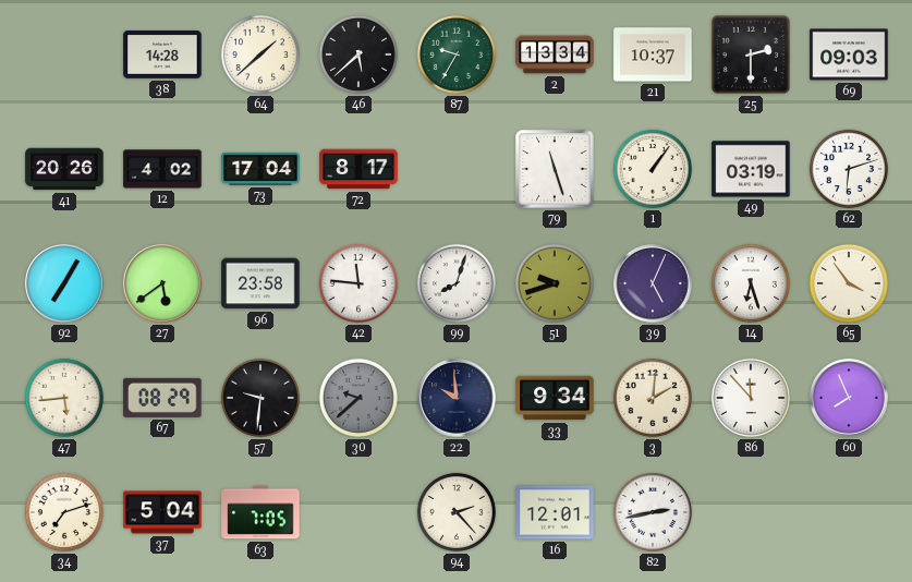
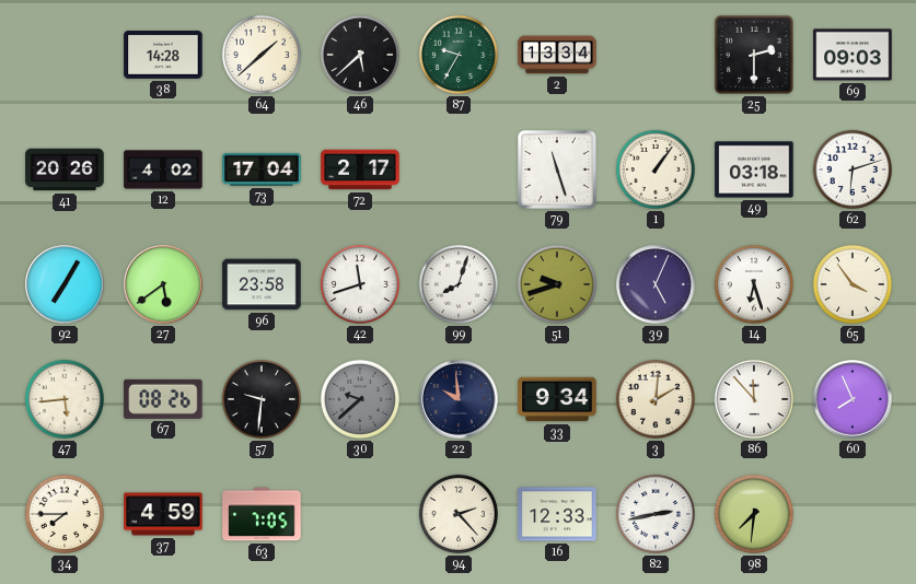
21: 10:37 -> none
72: 8:17 -> 2:17
49: 03:19 -> 03:18
42: 11:46 -> 11:42
67: 08:29 -> 08:26
34: 7:12 -> 7:45
37: 5:04 -> 4:59
16: 12:01 -> 12:33
98: none -> 7:31
